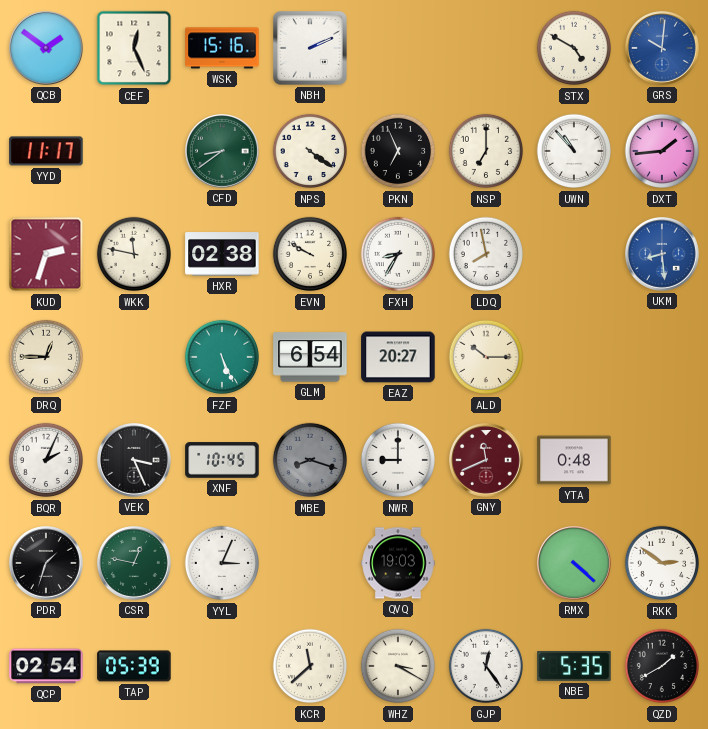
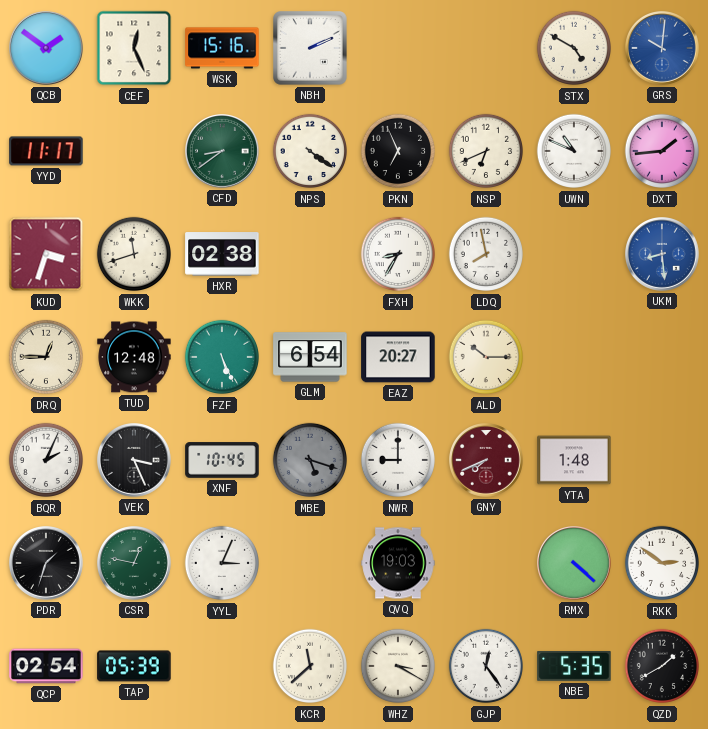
NSP: 7:00 -> 6:41
UWN: 10:53 -> 10:49
KUD: 2:33 -> 3:33
WKK: 11:47 -> 11:42
EVN: 9:50 -> none
TUD: none -> 12:48
MBE: 8:18 -> 5:18
GNY: 11:41 -> 7:41
YTA: 0:48 -> 1:48
